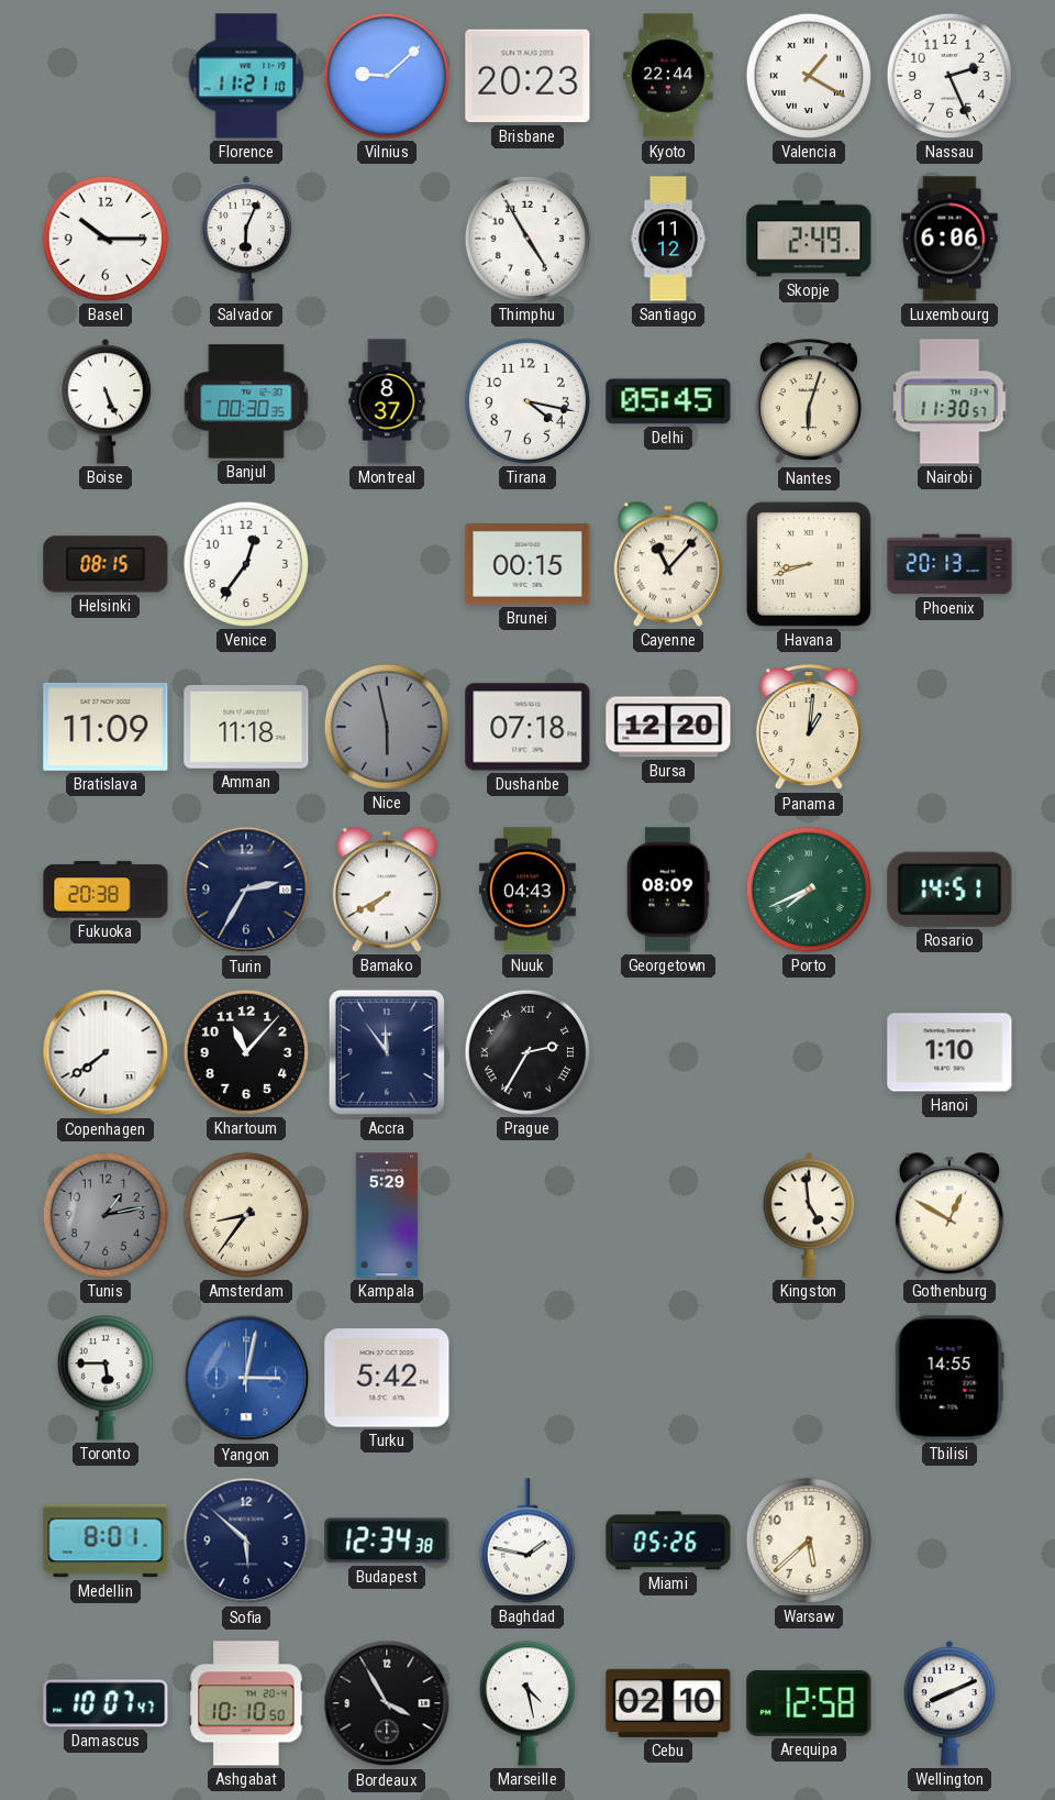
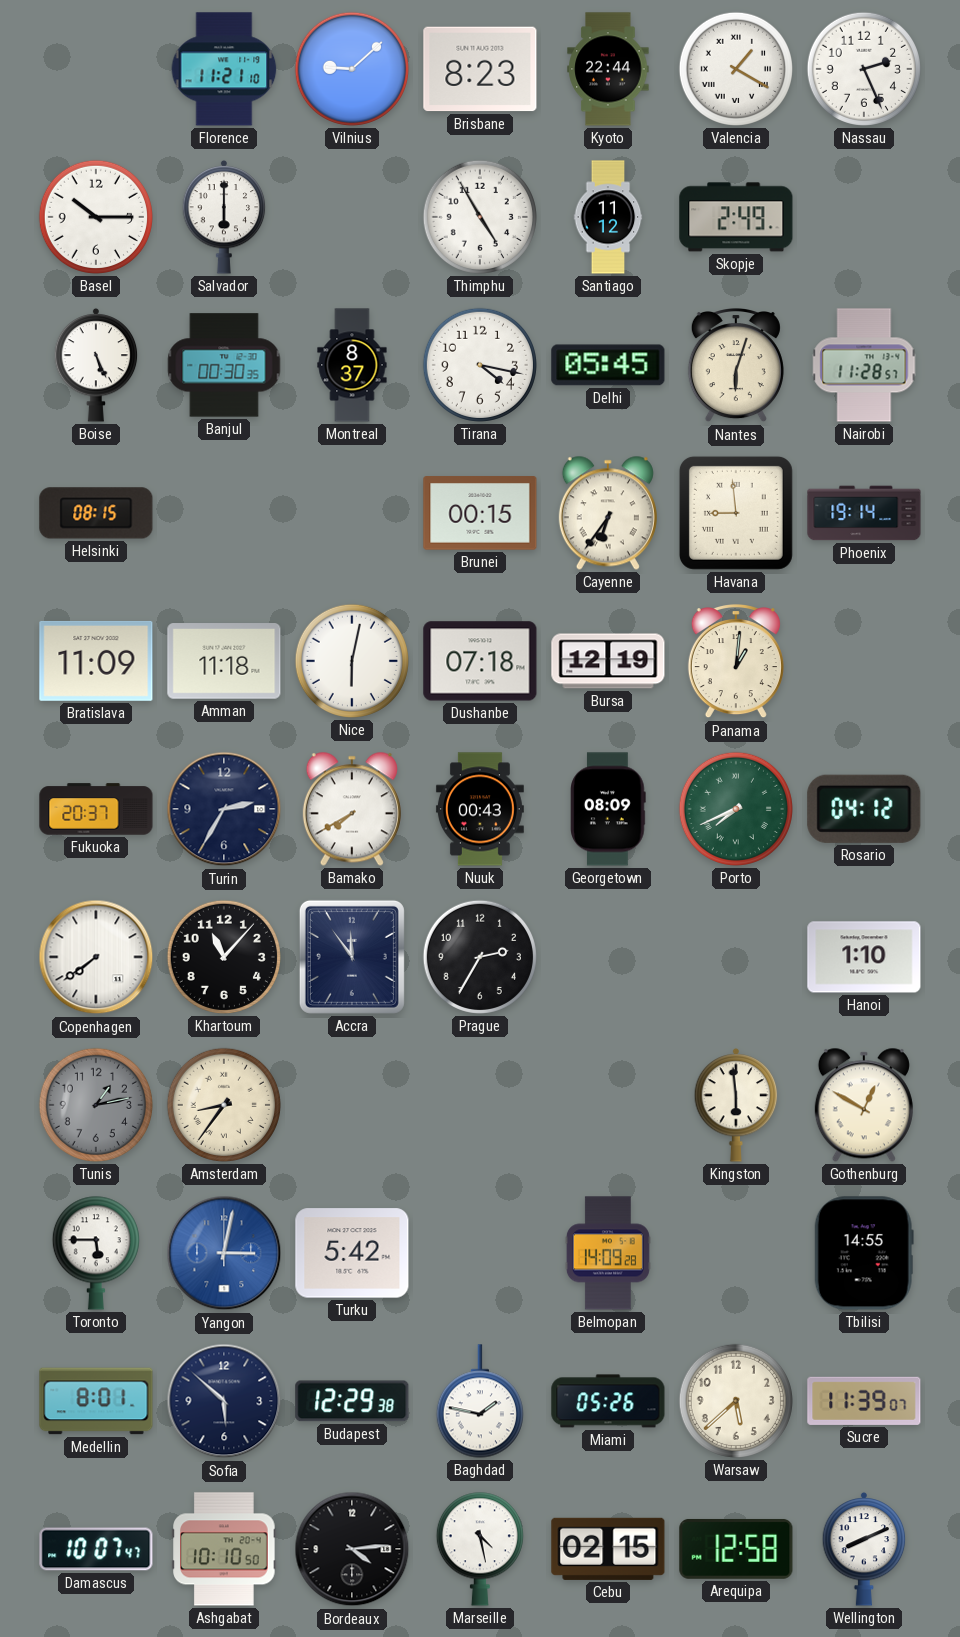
Brisbane: 20:23 -> 8:23
Salvador: 6:04 -> 6:00
Luxembourg: 6:06 -> none
Nairobi: 11:30 -> 11:28
Venice: 12:36 -> none
Cayenne: 11:07 -> 6:36
Havana: 8:42 -> 8:59
Phoenix: 20:13 -> 19:14
Nice: 5:58 -> 6:02
Nice dial: grey -> white
Bursa: 12:20 -> 12:19
Fukuoka: 20:38 -> 20:37
Nuuk: 04:43 -> 00:43
Rosario: 14:51 -> 04:12
Prague numerals: Roman -> Arabic
Kampala: 5:29 -> none
Kingston: 4:59 -> 5:59
Belmopan: none -> 14:09
Budapest: 12:34 -> 12:29
Sucre: none -> 11:39
Bordeaux: 3:55 -> 4:14
Cebu: 02:10 -> 02:15
